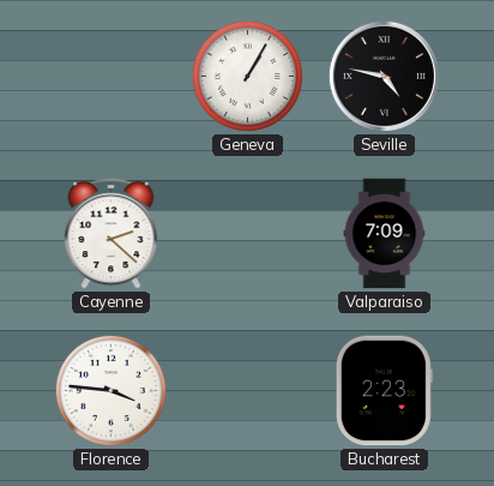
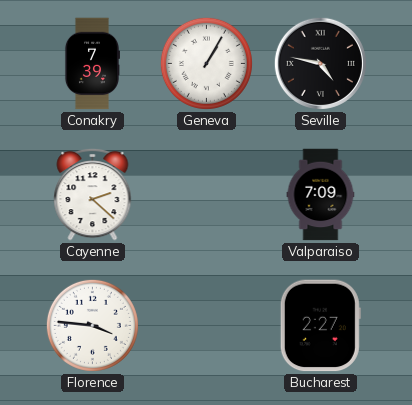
Conakry: none -> 7:39
Bucharest: 2:23 -> 2:27
